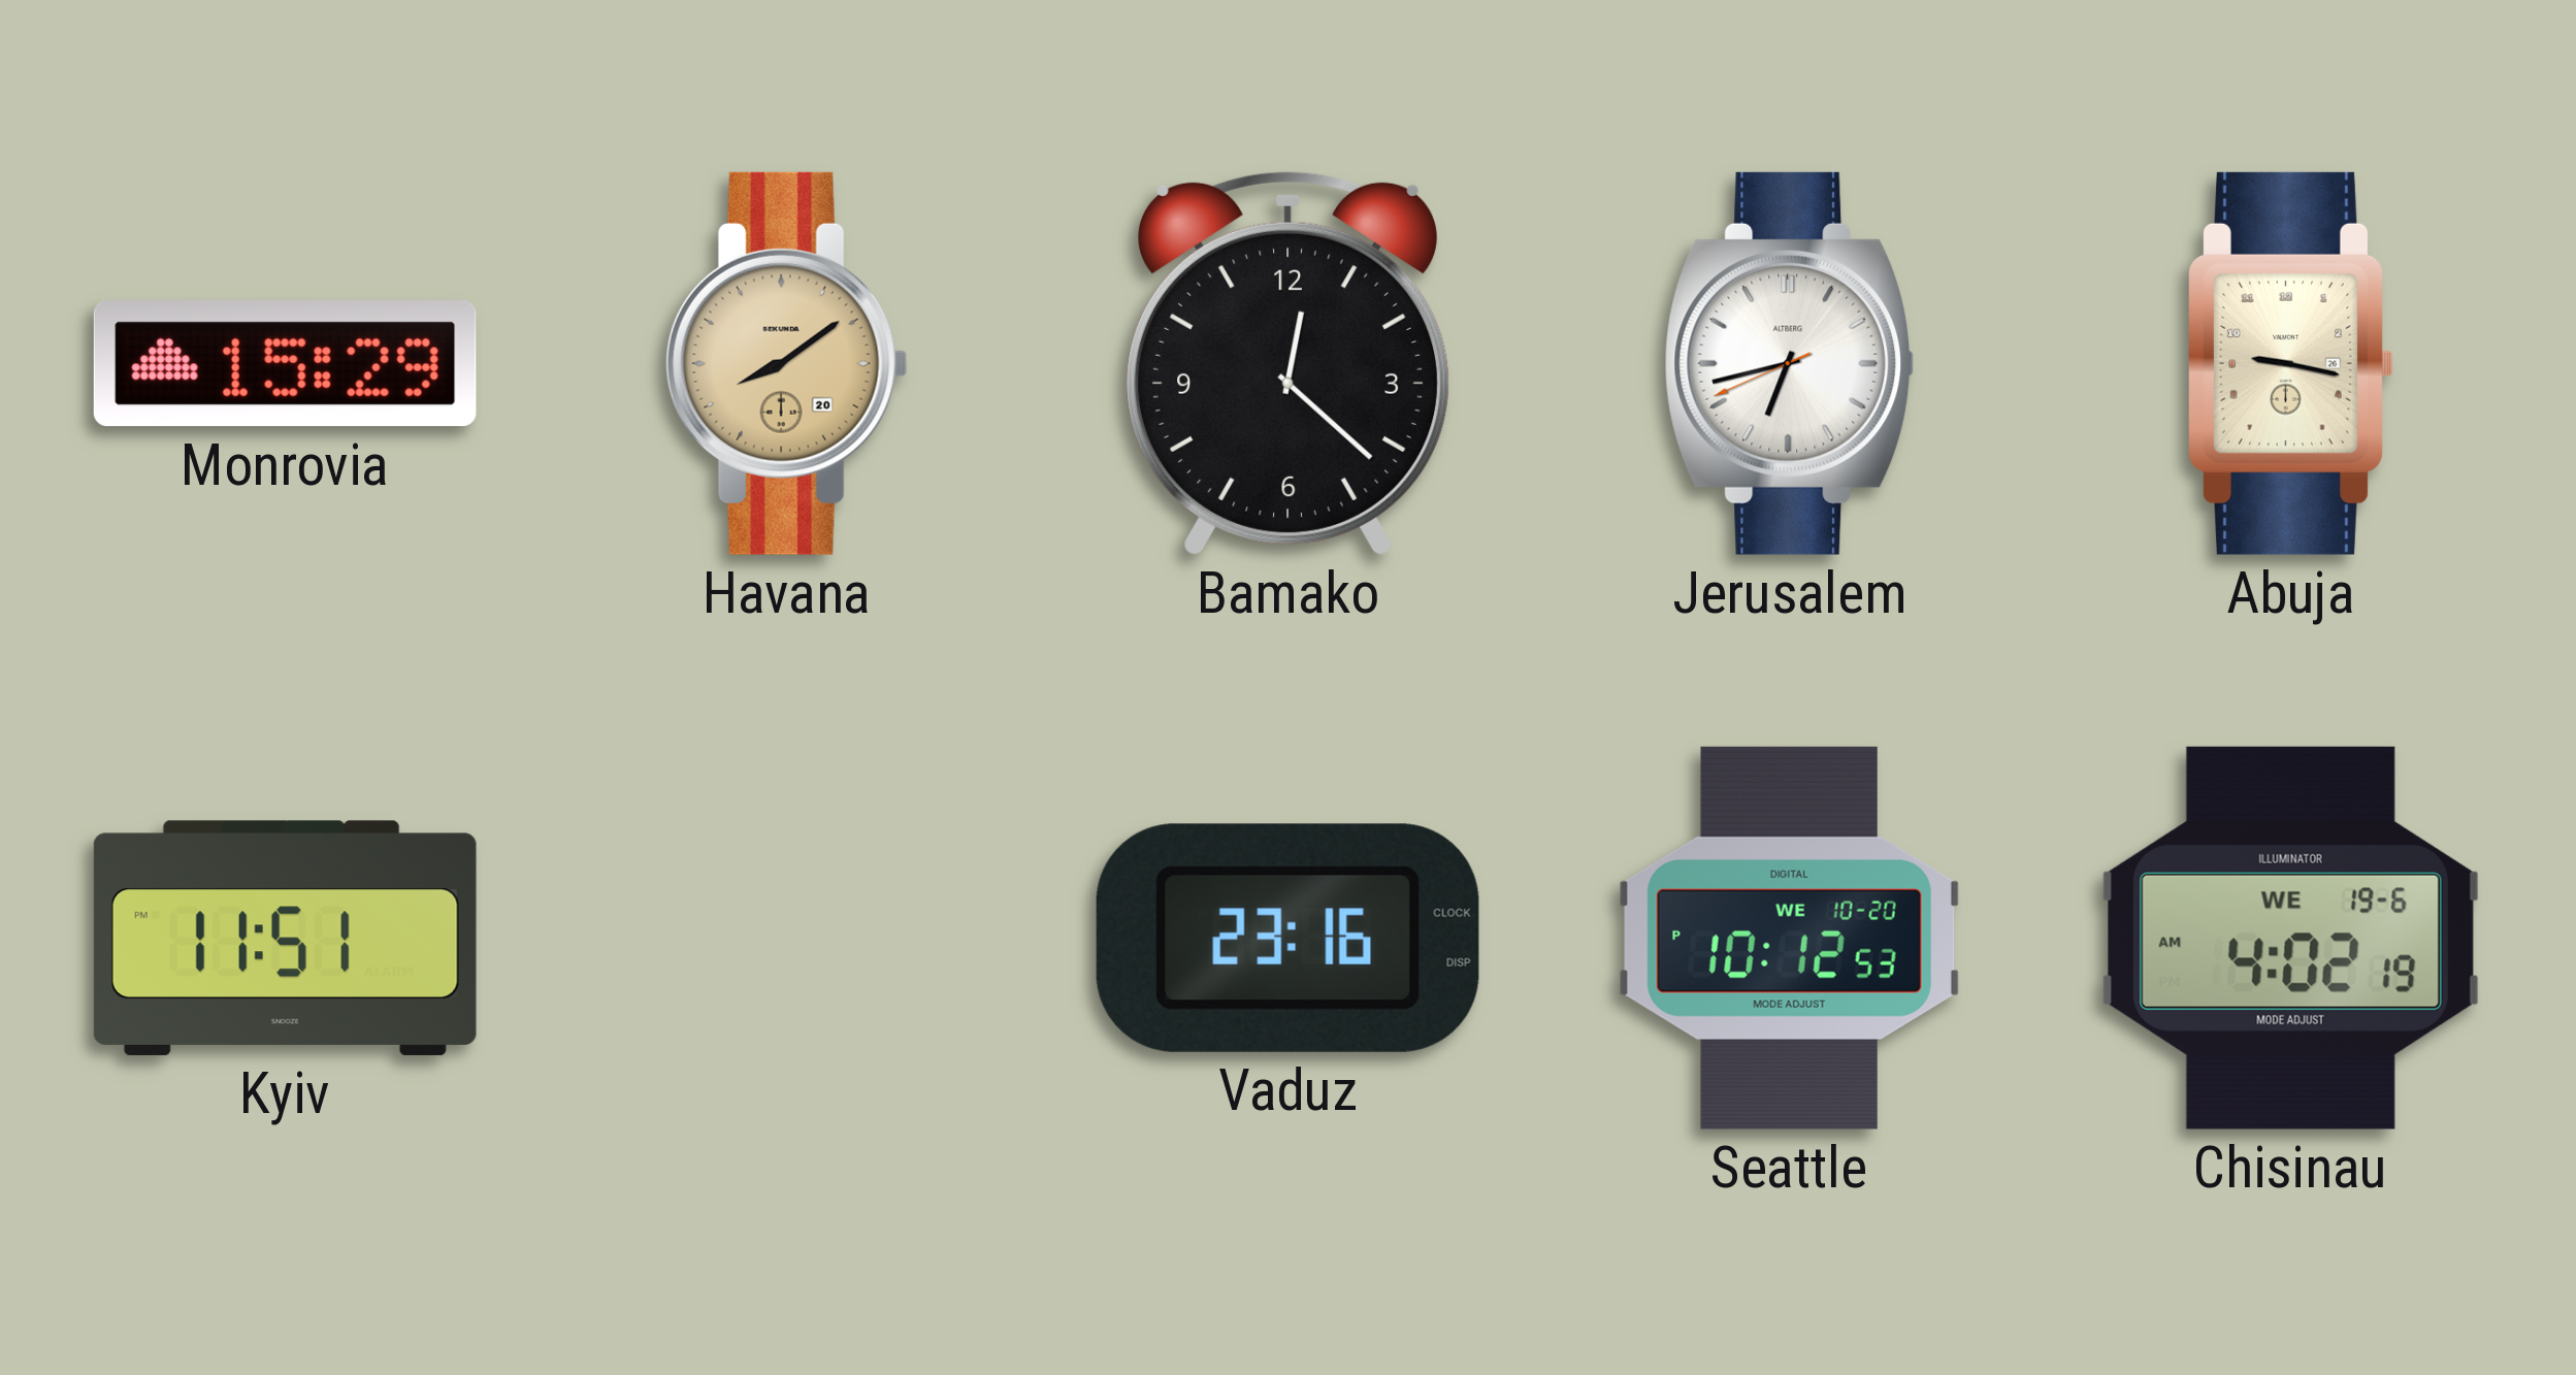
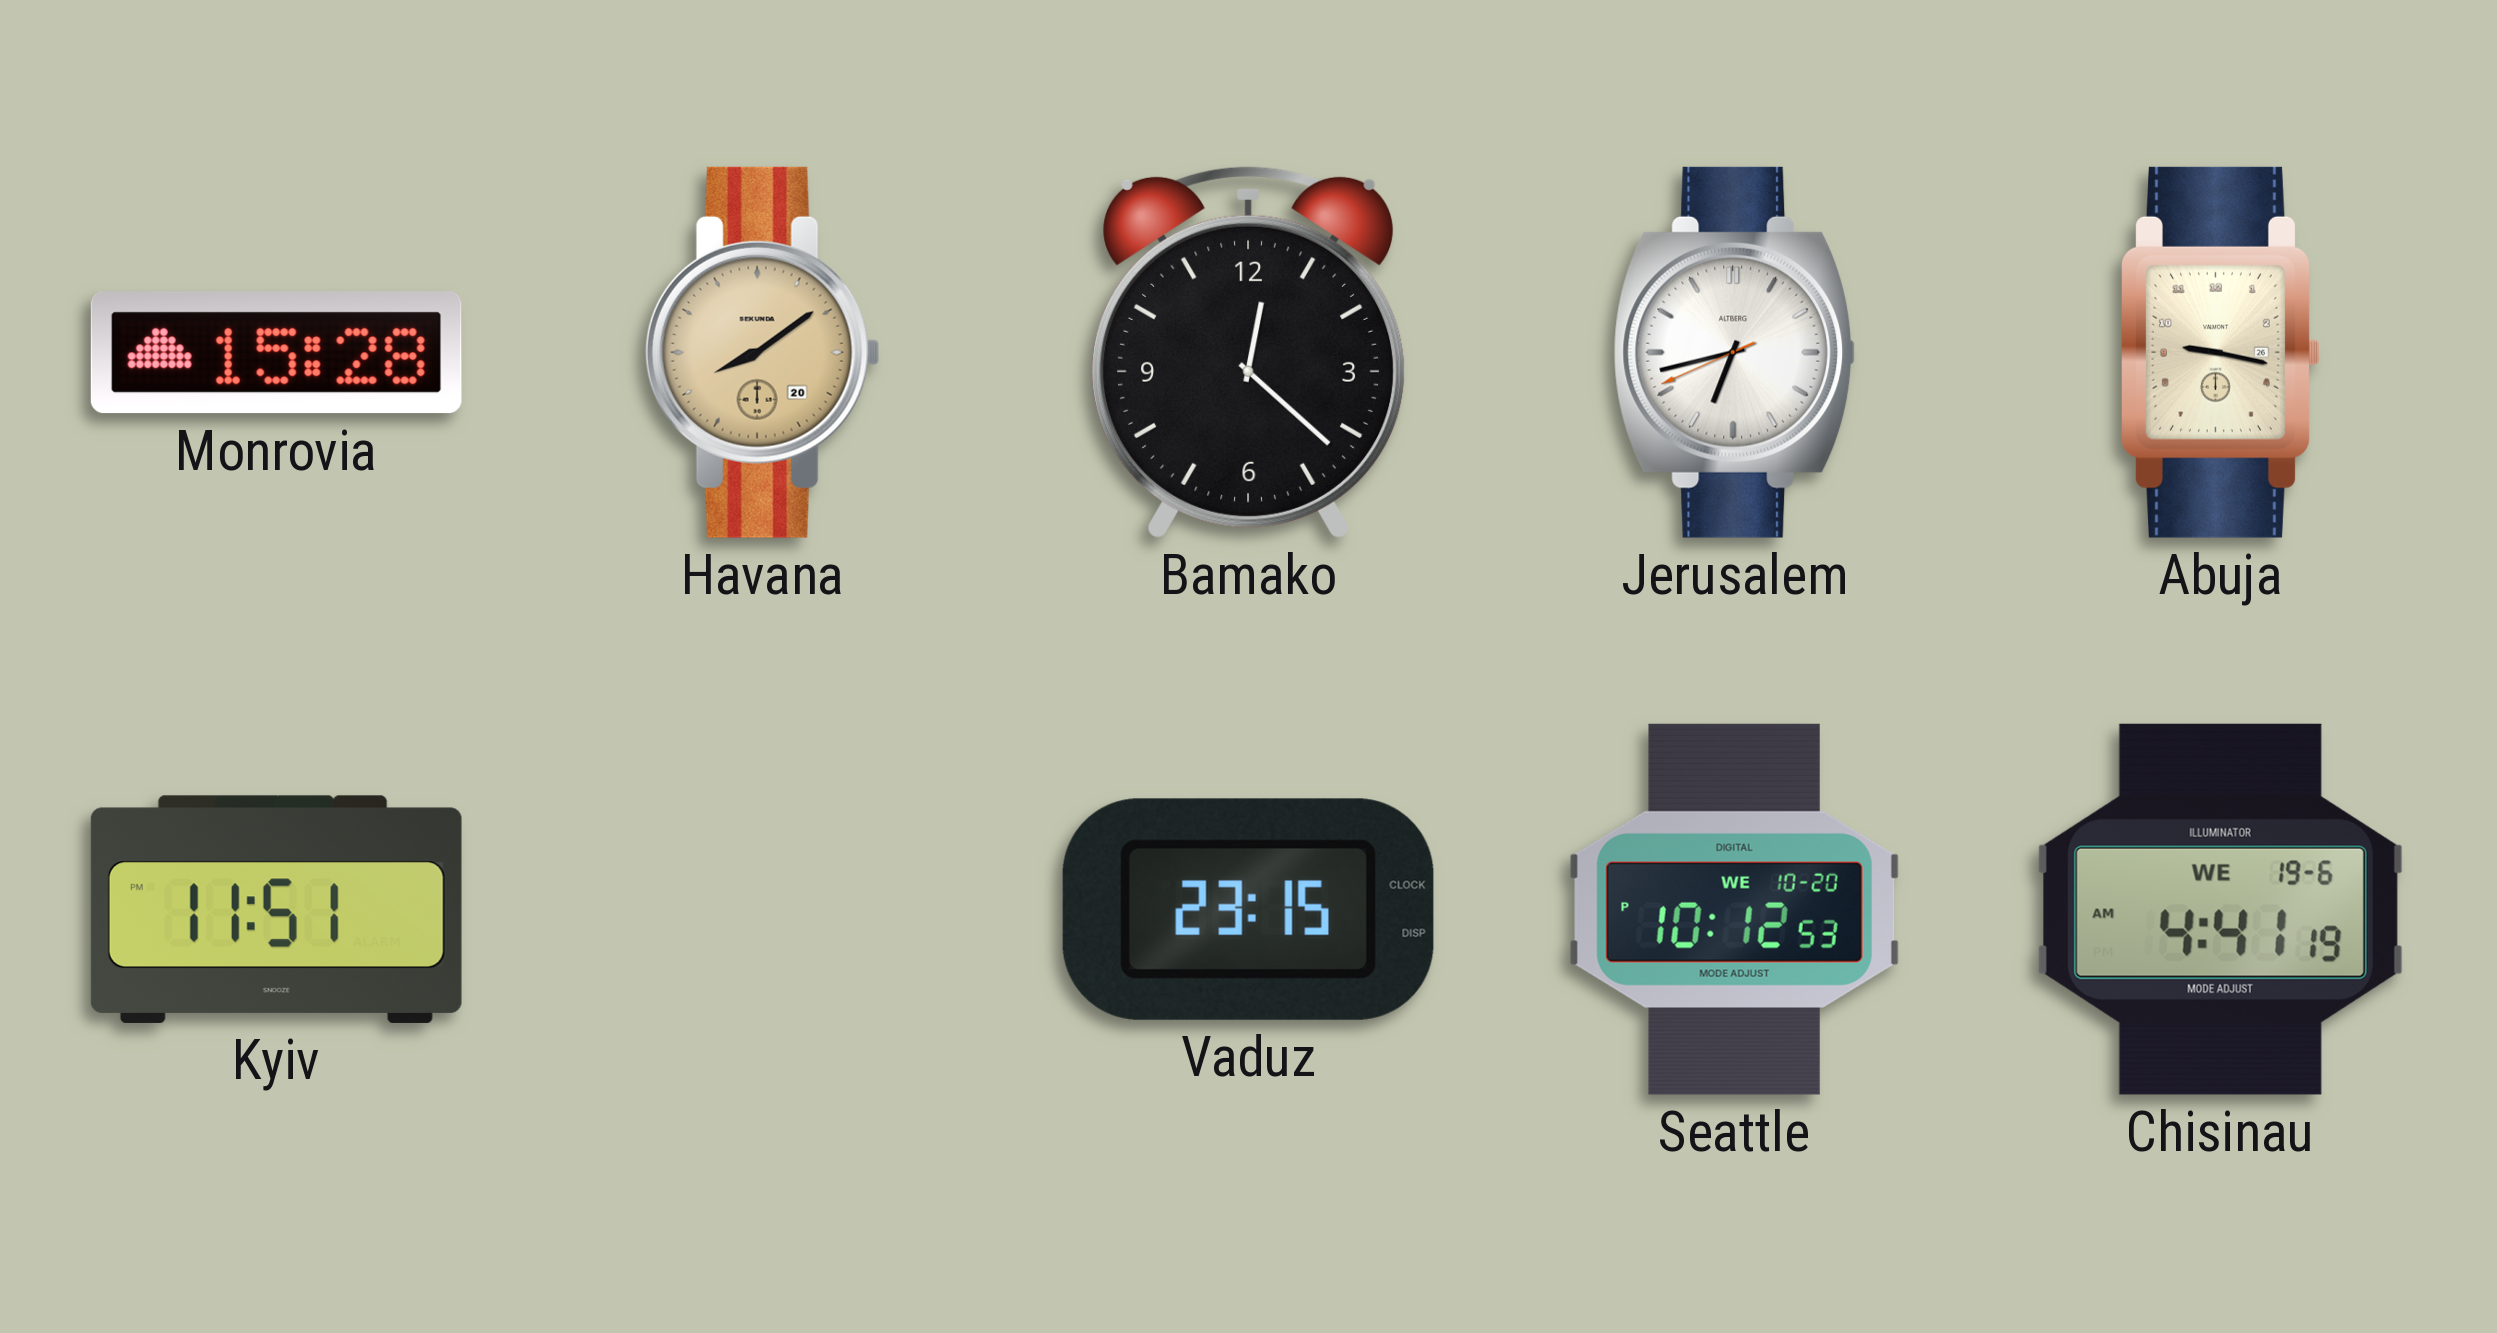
Monrovia: 15:29 -> 15:28
Vaduz: 23:16 -> 23:15
Chisinau: 4:02 -> 4:41
